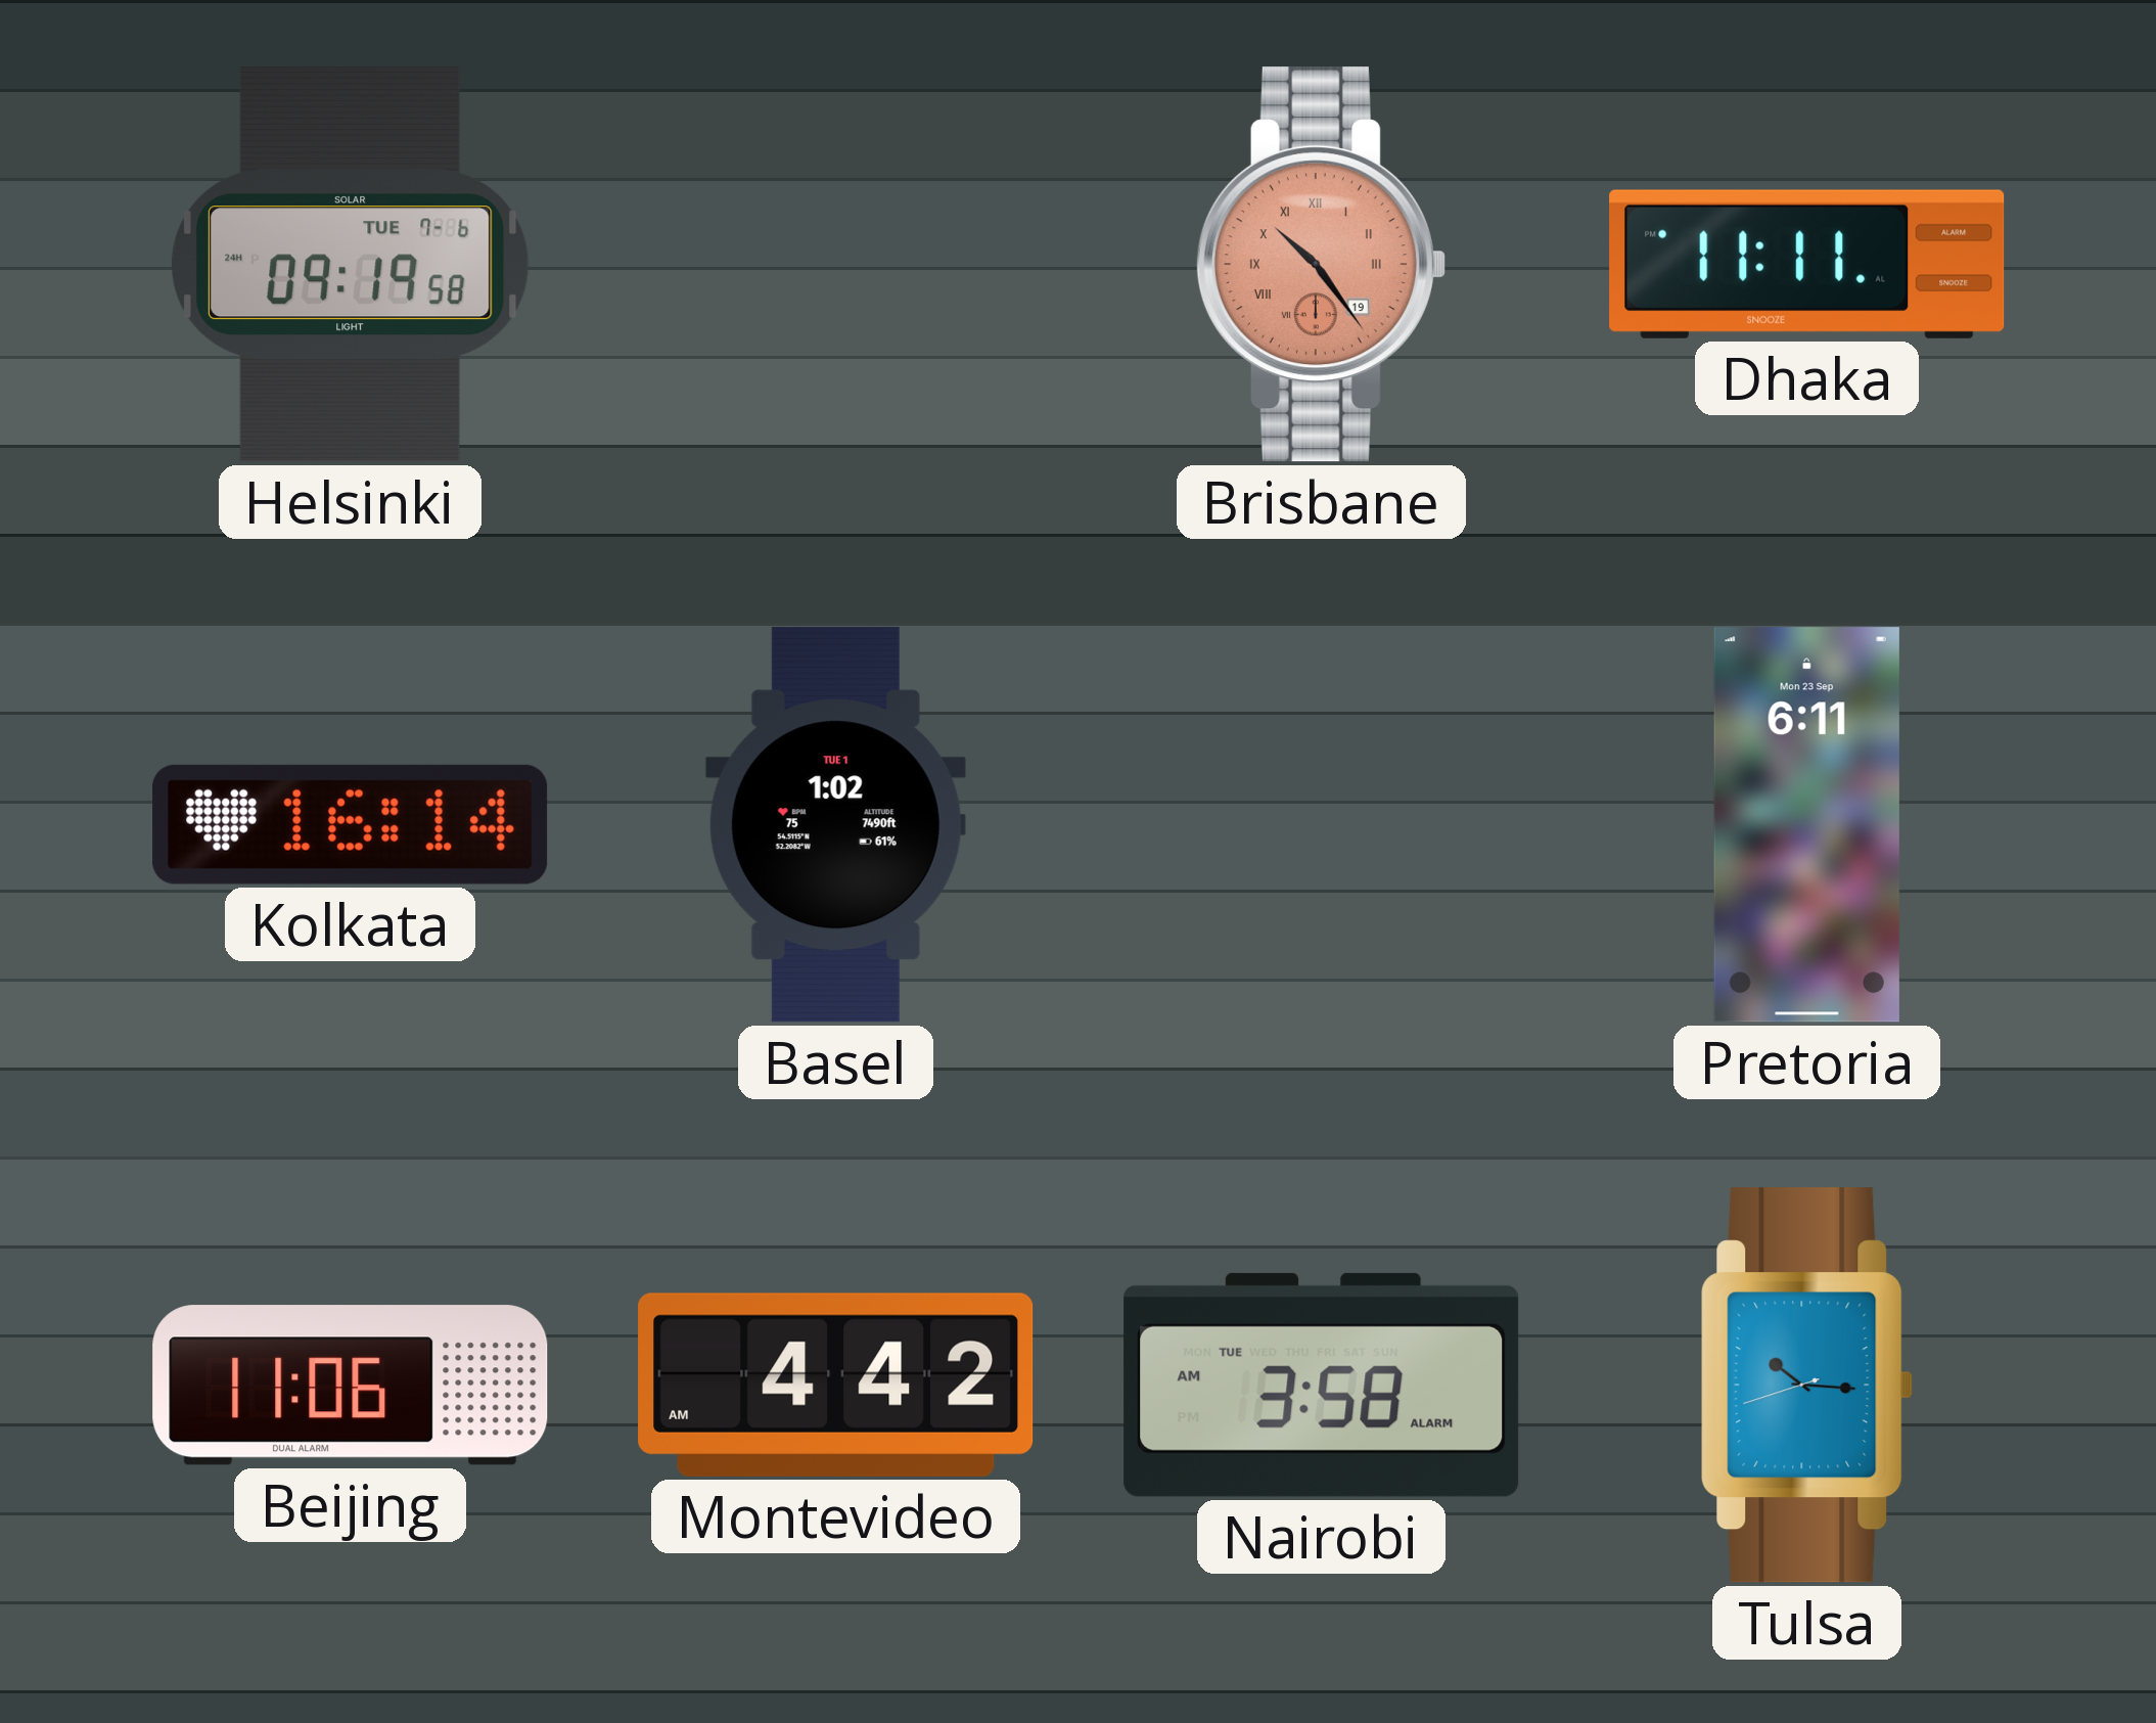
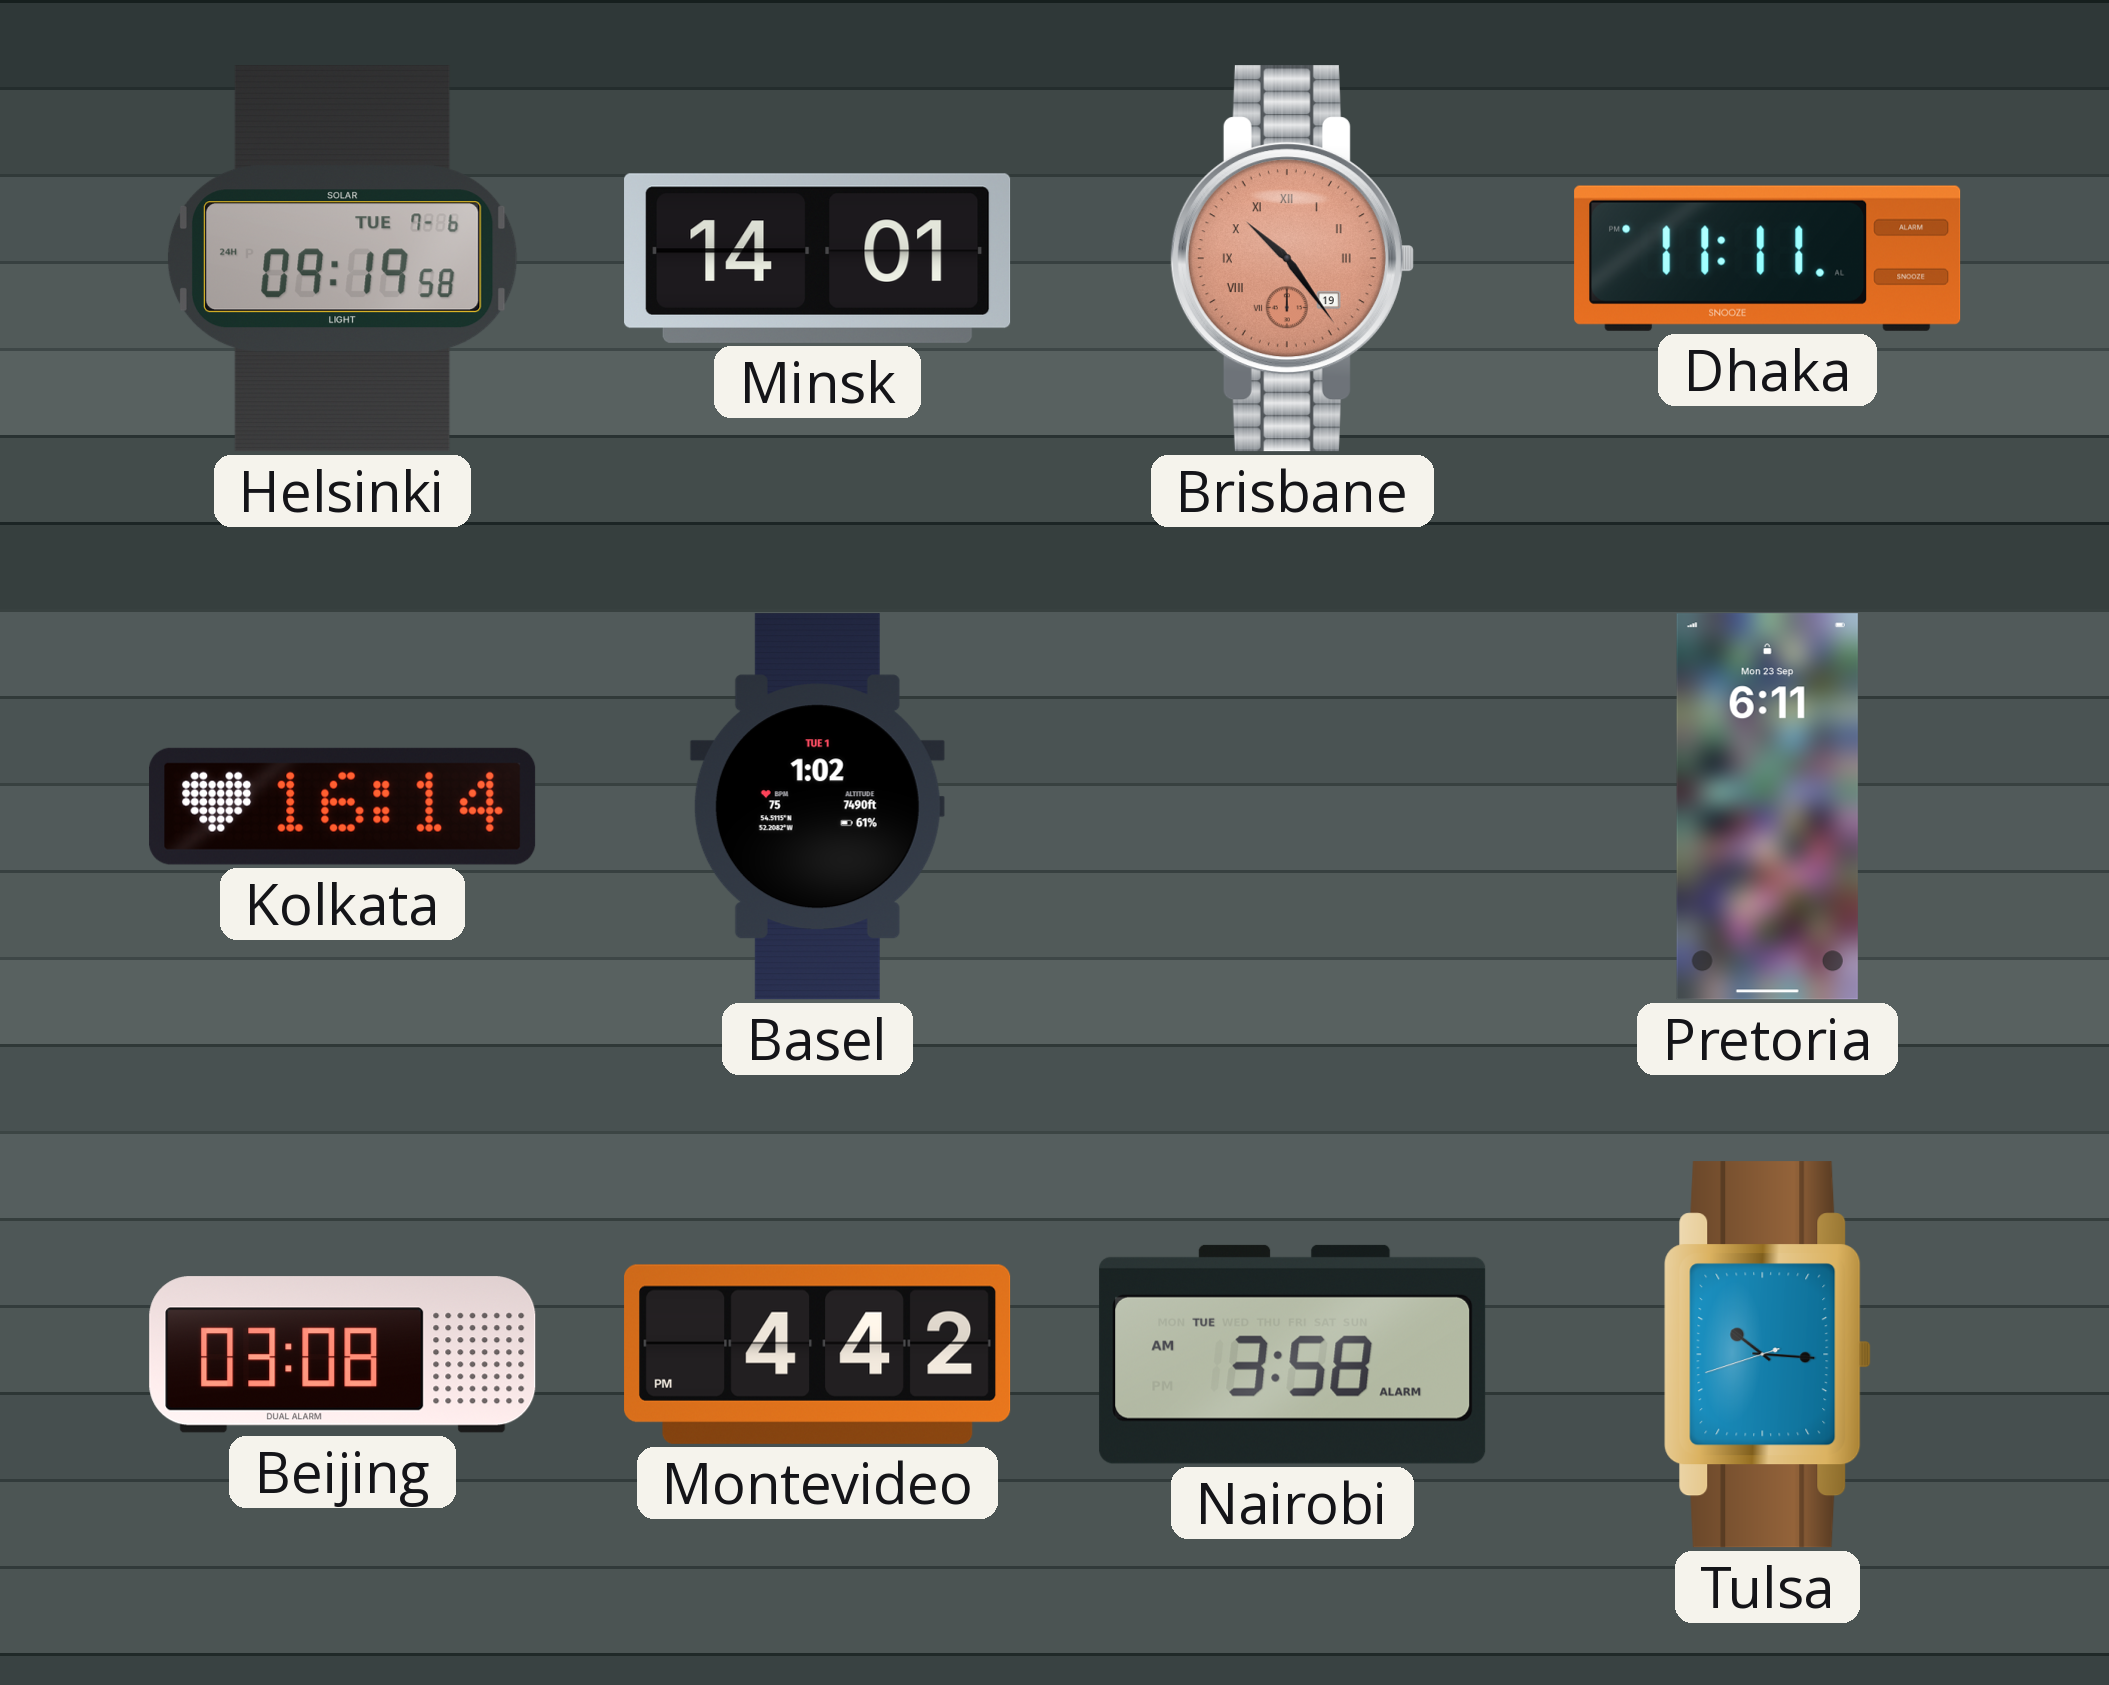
Minsk: none -> 14:01
Beijing: 11:06 -> 03:08
Montevideo: 4:42 AM -> 4:42 PM
